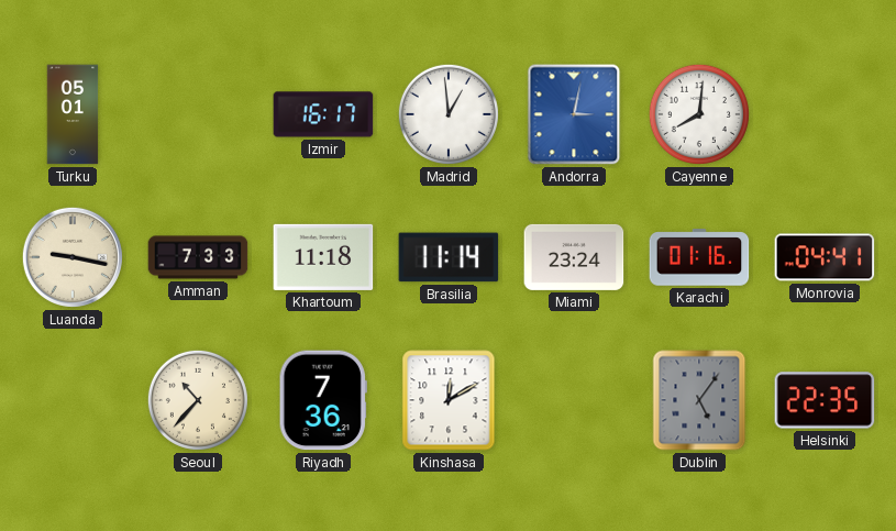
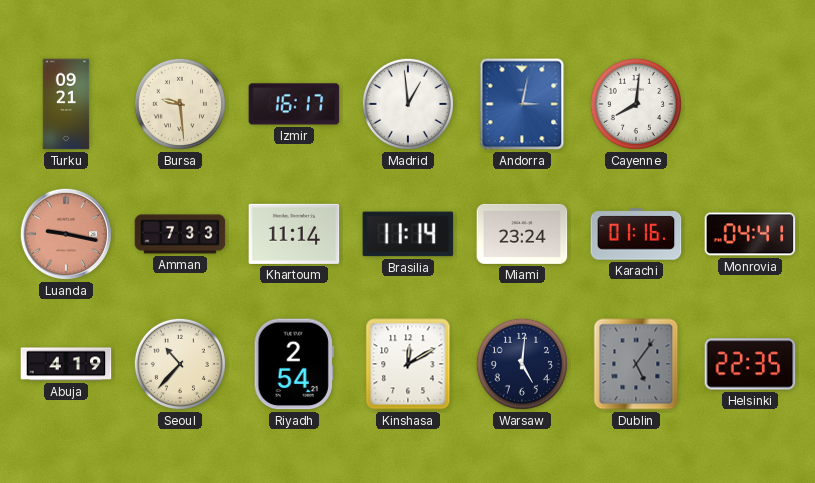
Turku: 05:01 -> 09:21
Bursa: none -> 9:29
Luanda dial: cream -> salmon
Khartoum: 11:18 -> 11:14
Abuja: none -> 4:19
Riyadh: 7:36 -> 2:54
Warsaw: none -> 5:01
